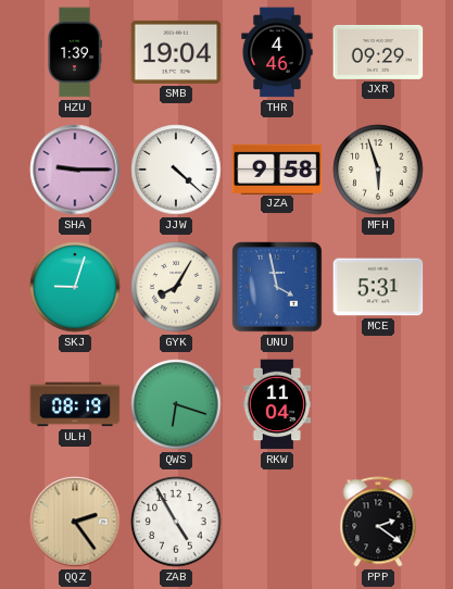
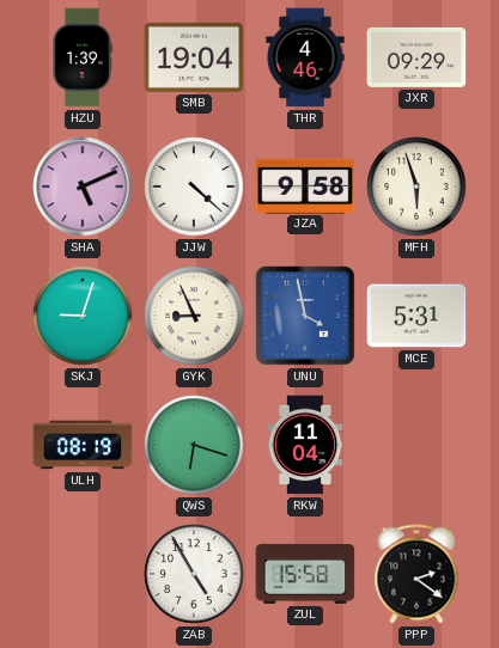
SHA: 9:15 -> 5:11
GYK: 8:05 -> 8:56
QQZ: 2:24 -> none
ZUL: none -> 15:58
